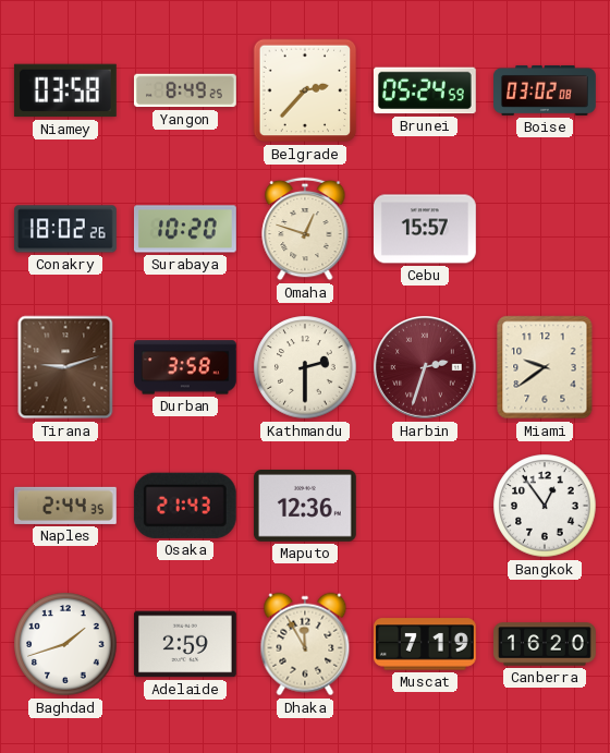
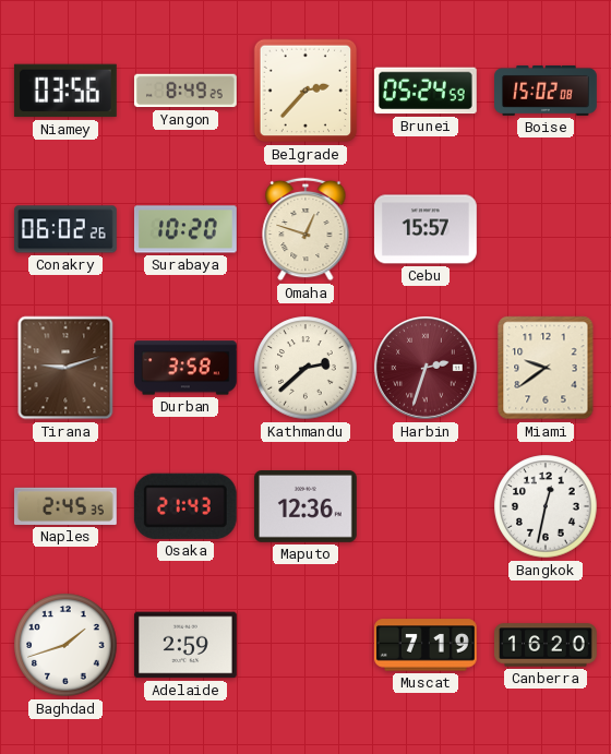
Niamey: 03:58 -> 03:56
Boise: 03:02 -> 15:02
Conakry: 18:02 -> 06:02
Kathmandu: 2:30 -> 2:38
Naples: 2:44 -> 2:45
Bangkok: 12:54 -> 12:32
Dhaka: 11:55 -> none
